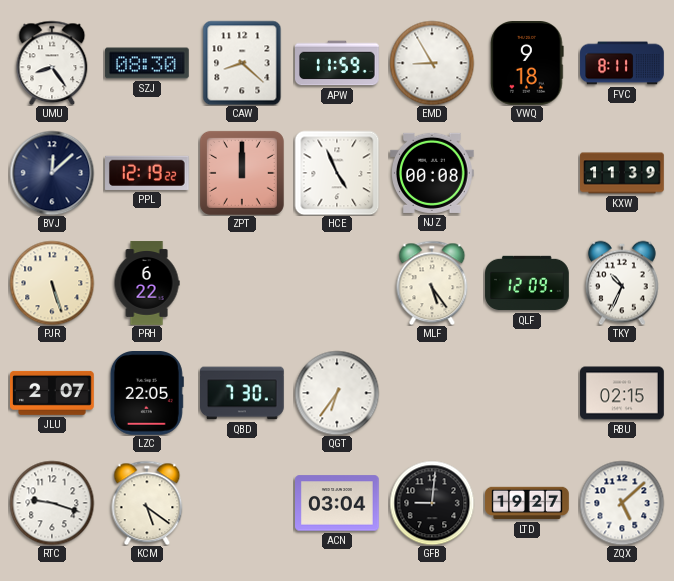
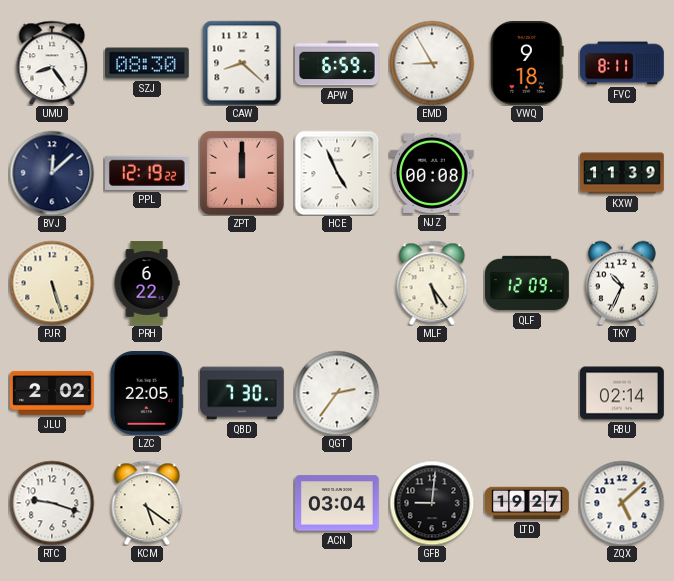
APW: 11:59 -> 6:59
JLU: 2:07 -> 2:02
QGT: 6:36 -> 2:36
RBU: 02:15 -> 02:14
